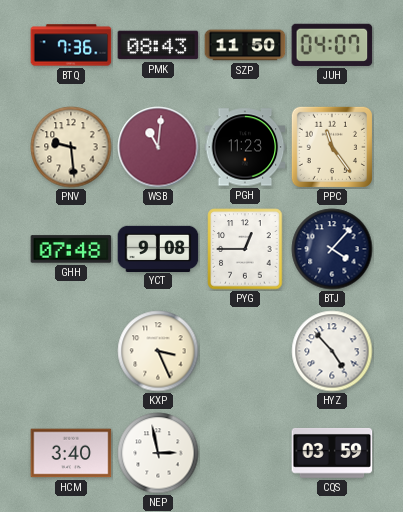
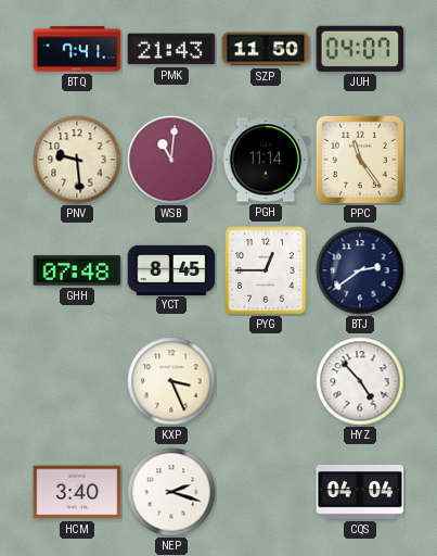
BTQ: 7:36 -> 7:41
PMK: 08:43 -> 21:43
PGH: 11:23 -> 11:14
YCT: 9:08 -> 8:45
BTJ: 4:07 -> 2:39
NEP: 2:58 -> 2:18
CQS: 03:59 -> 04:04
